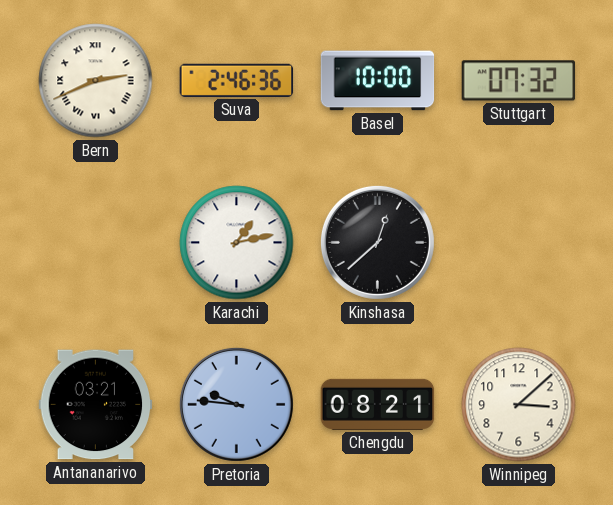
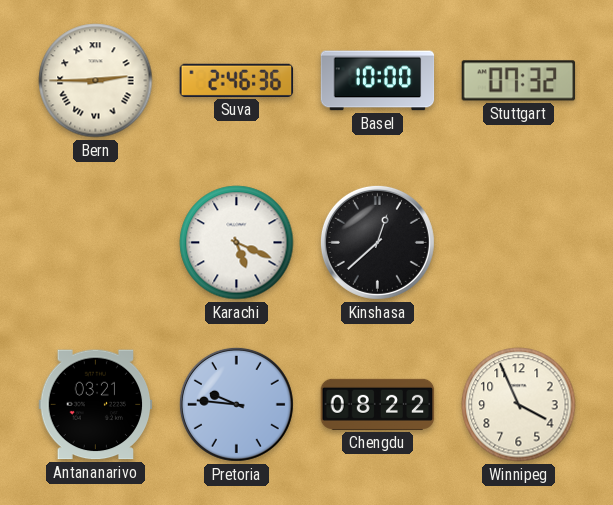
Bern: 2:41 -> 2:45
Karachi: 1:13 -> 5:19
Chengdu: 08:21 -> 08:22
Winnipeg: 3:08 -> 3:56
